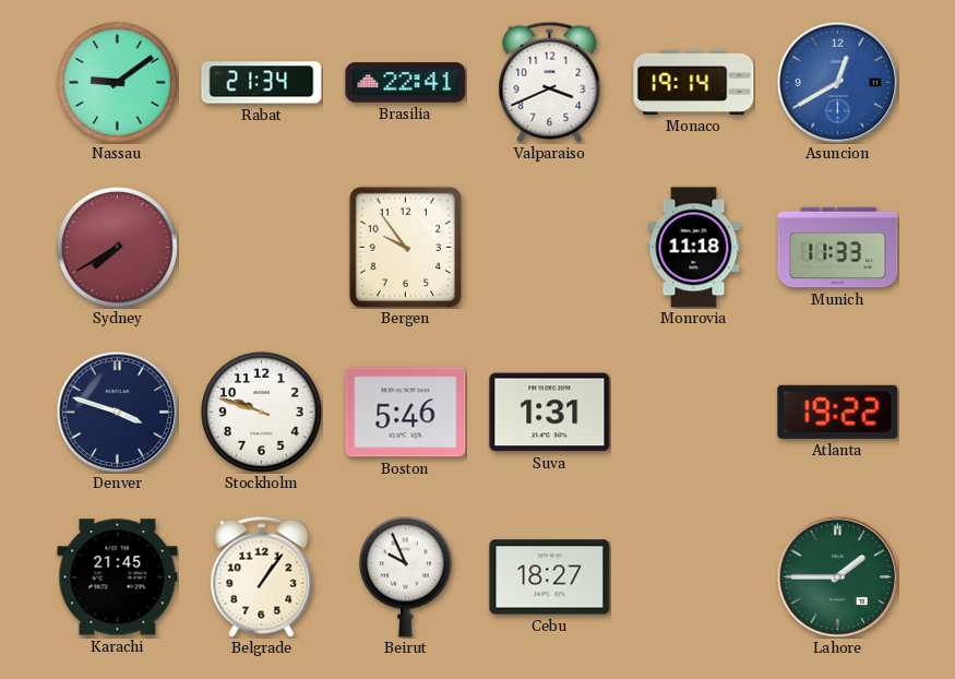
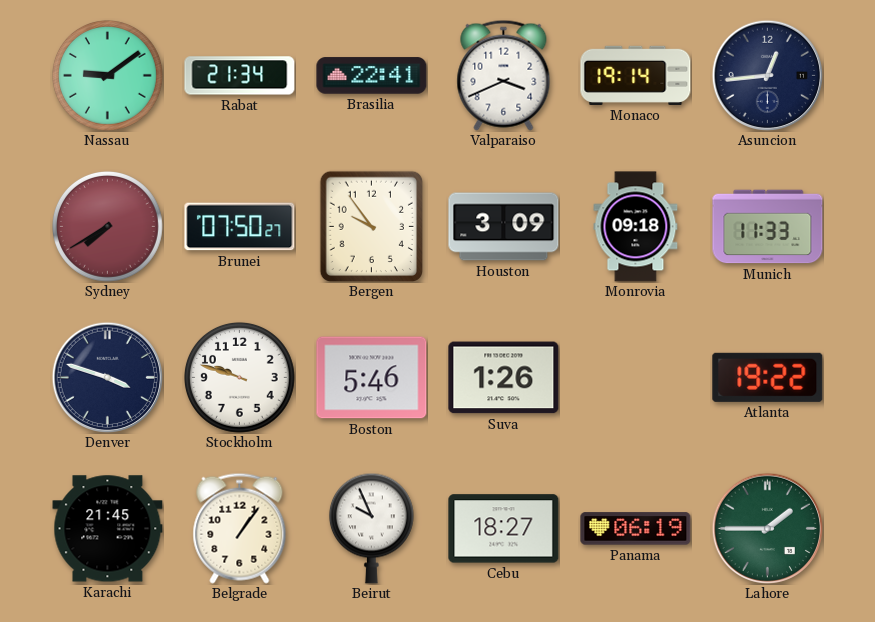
Asuncion: 12:40 -> 12:44
Asuncion dial: blue -> navy
Brunei: none -> 07:50
Houston: none -> 3:09
Monrovia: 11:18 -> 09:18
Suva: 1:31 -> 1:26
Panama: none -> 06:19
